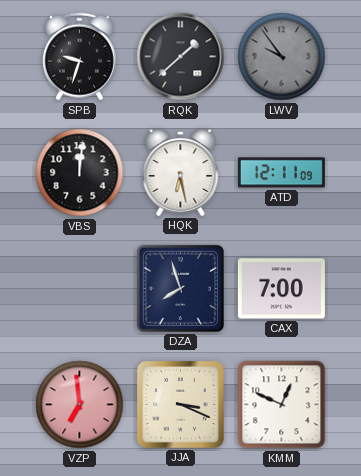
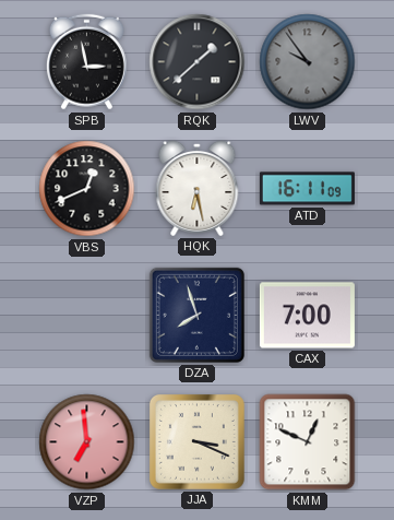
SPB: 9:33 -> 2:58
VBS: 12:01 -> 12:41
ATD: 12:11 -> 16:11
